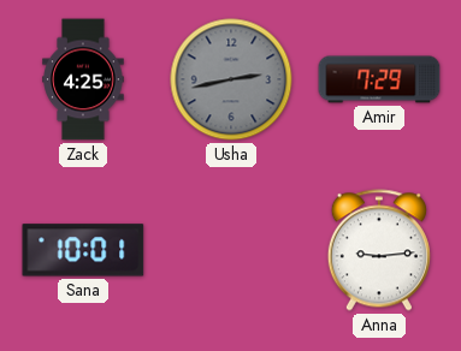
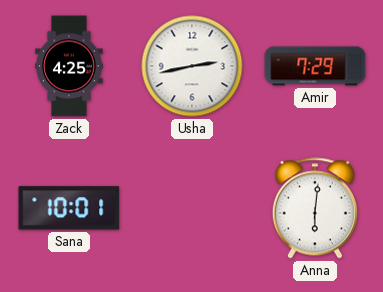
Usha dial: grey -> white
Anna: 9:14 -> 6:01
